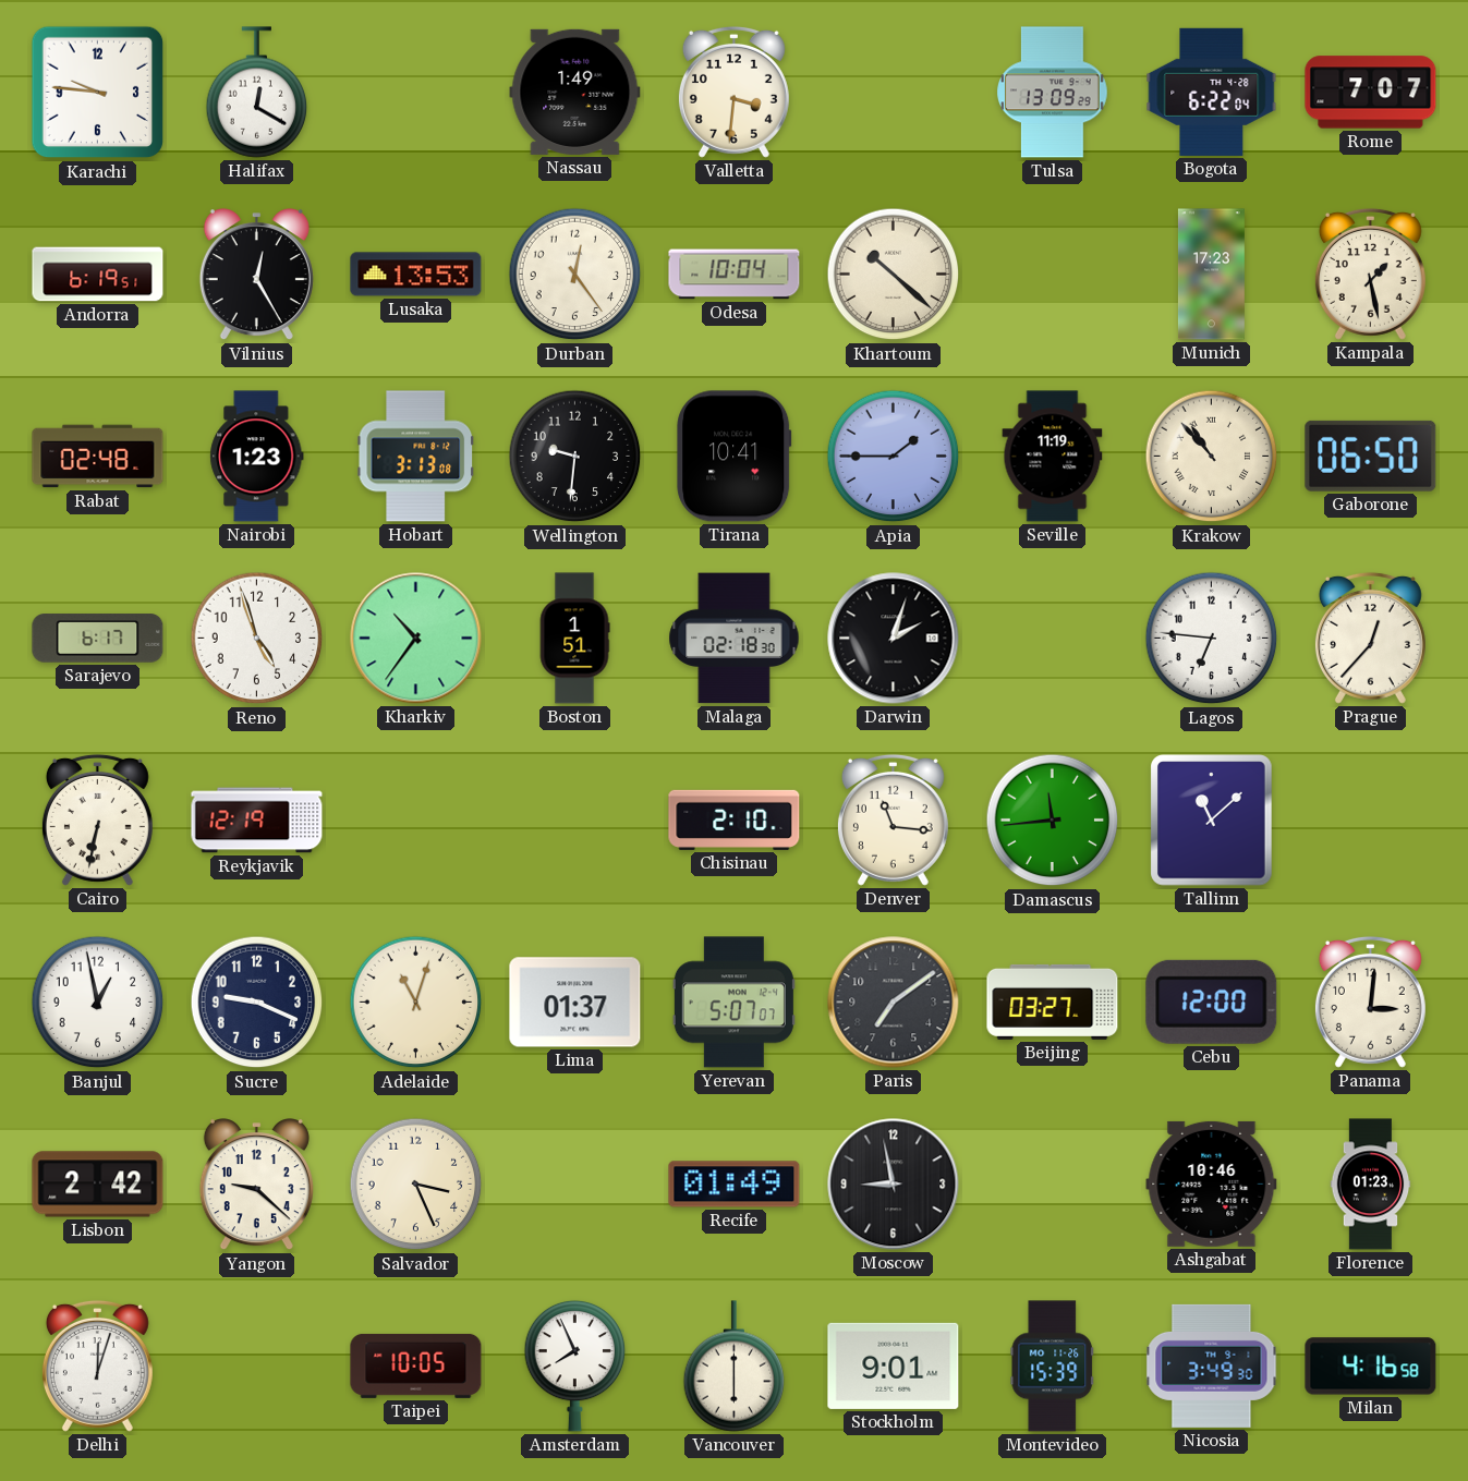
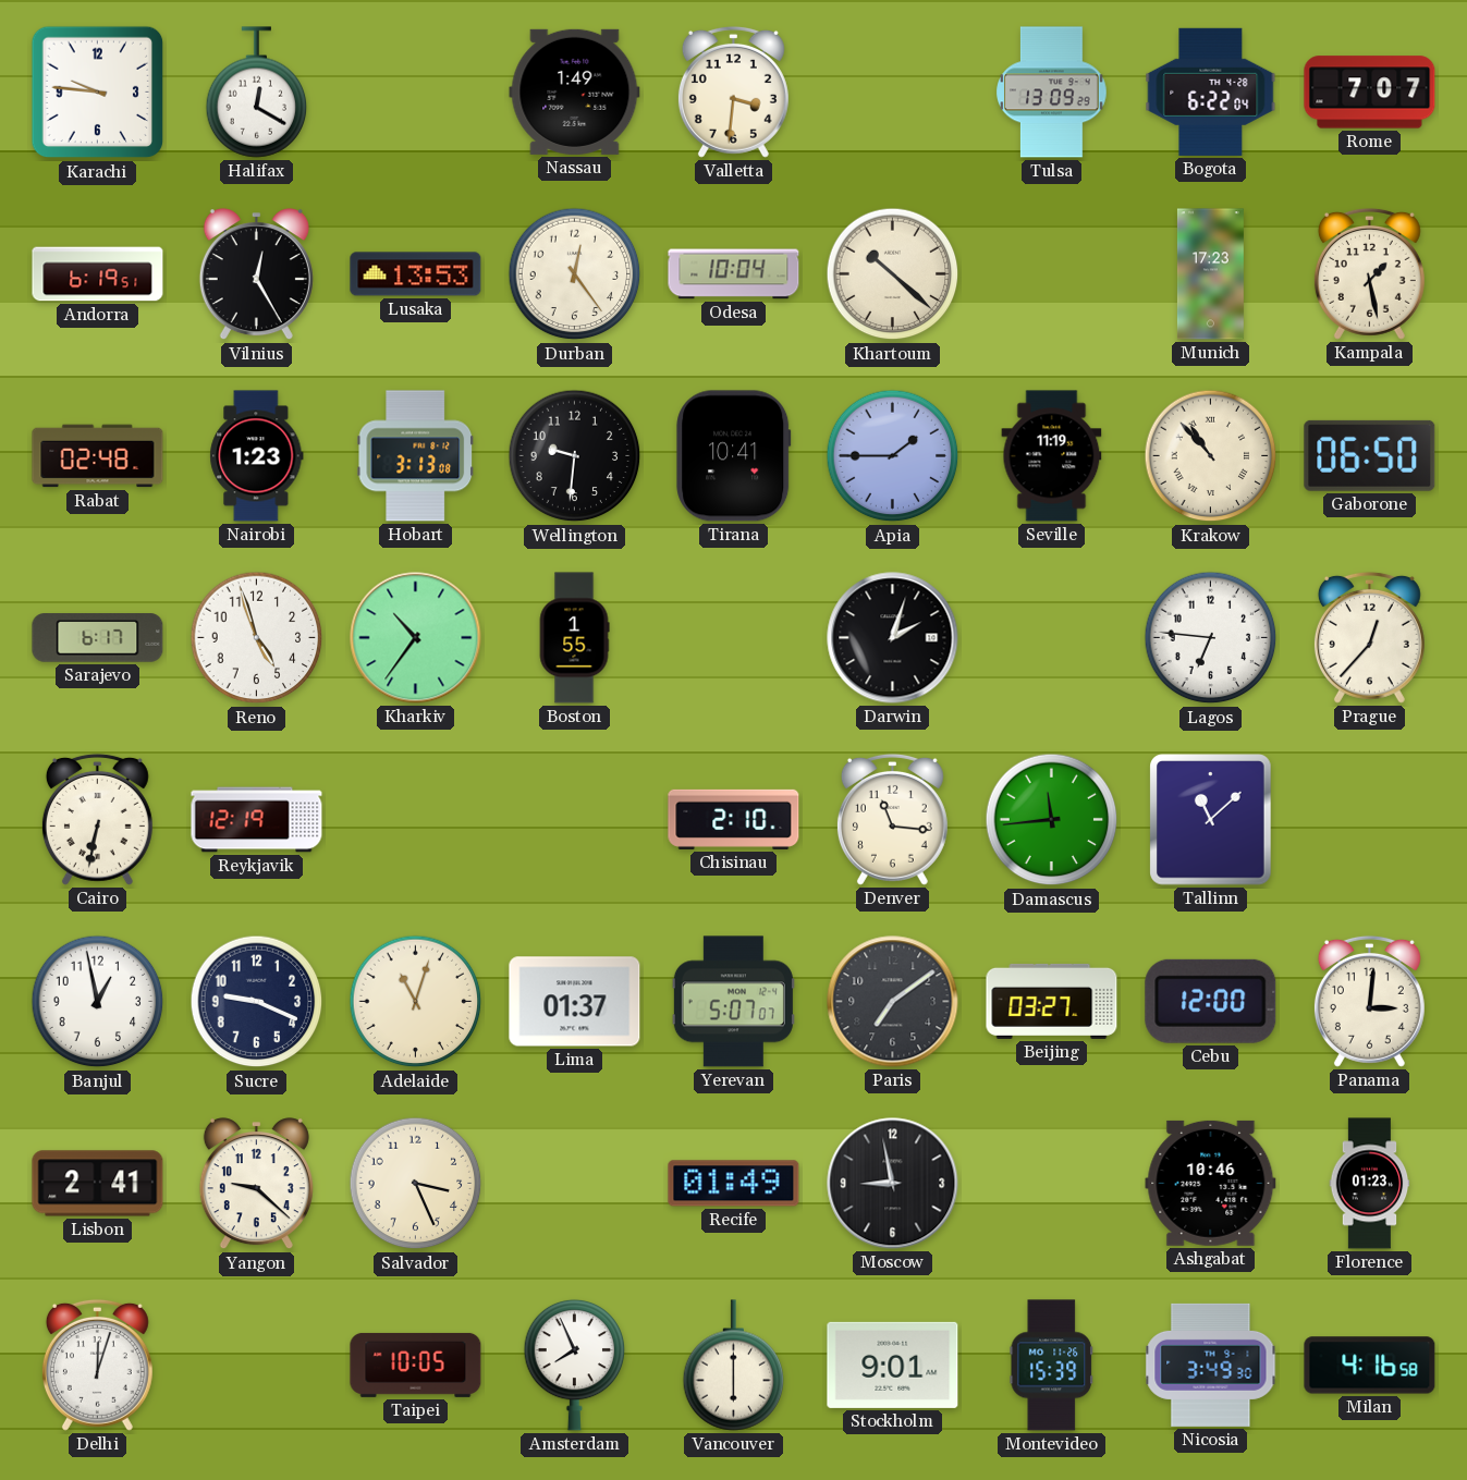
Boston: 1:51 -> 1:55
Malaga: 02:18 -> none
Lisbon: 2:42 -> 2:41
